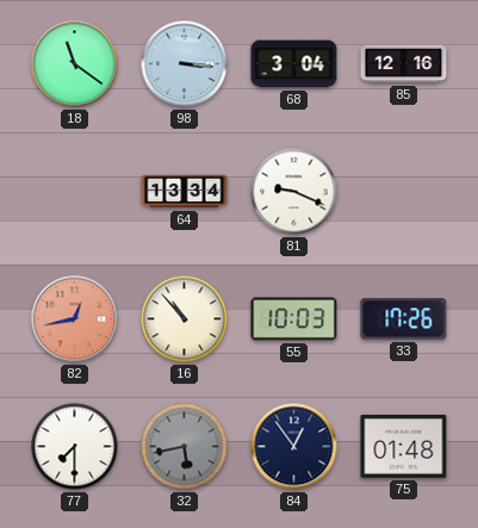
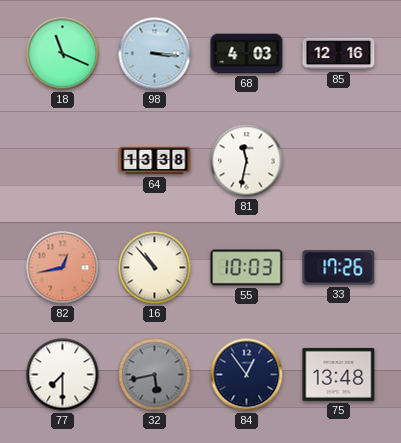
18: 11:21 -> 11:19
68: 3:04 -> 4:03
64: 13:34 -> 13:38
81: 9:19 -> 11:32
75: 01:48 -> 13:48
